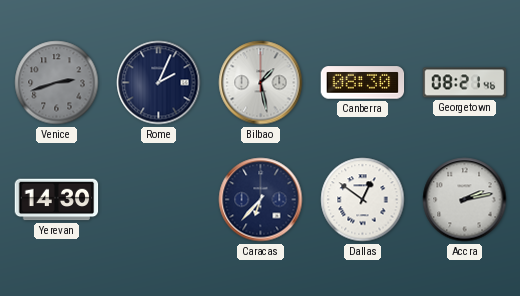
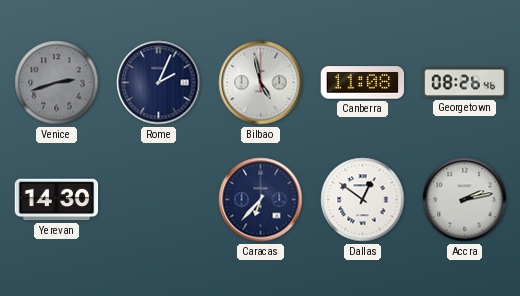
Bilbao: 1:28 -> 4:58
Canberra: 08:30 -> 11:08
Georgetown: 08:21 -> 08:26
